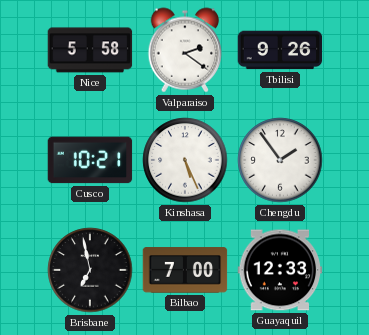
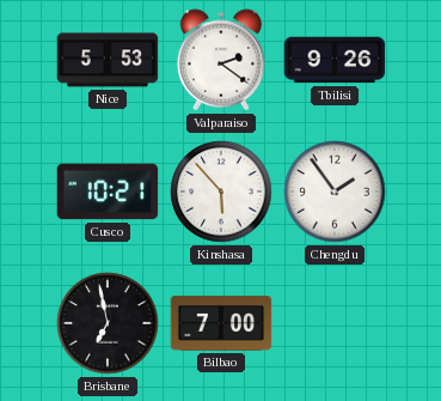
Nice: 5:58 -> 5:53
Kinshasa: 5:26 -> 5:53
Guayaquil: 12:33 -> none
